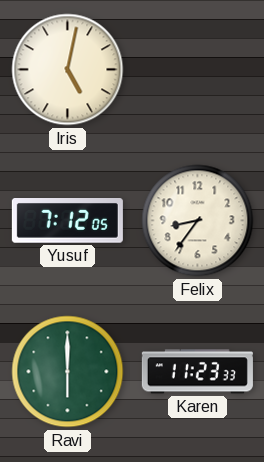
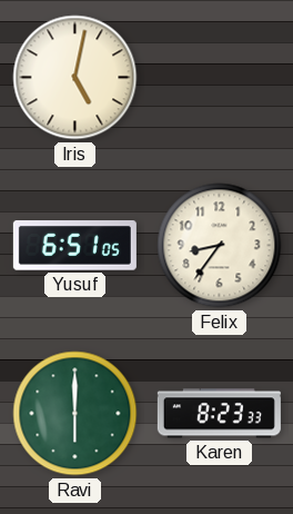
Yusuf: 7:12 -> 6:51
Karen: 11:23 -> 8:23
